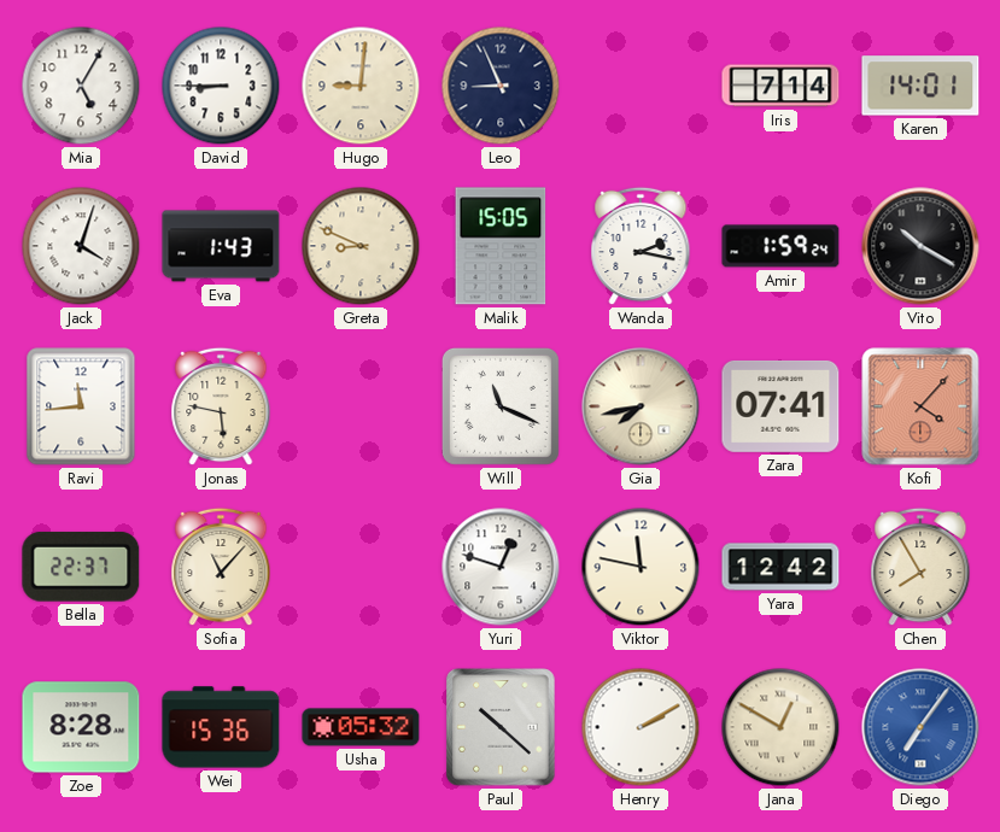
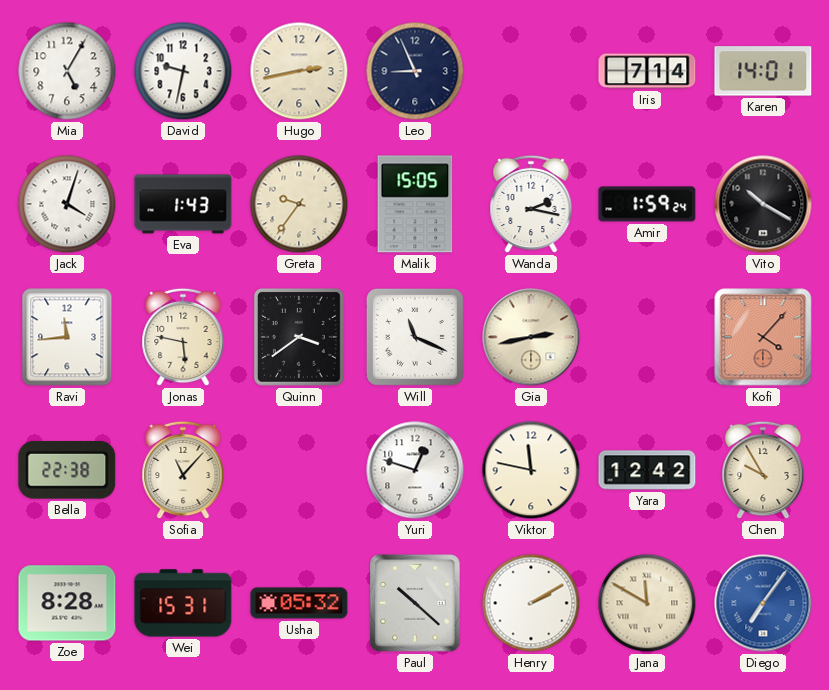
David: 8:45 -> 9:32
Hugo: 9:01 -> 2:43
Greta: 8:49 -> 9:36
Quinn: none -> 3:39
Gia: 7:43 -> 2:43
Zara: 07:41 -> none
Bella: 22:37 -> 22:38
Chen: 7:55 -> 9:55
Wei: 15:36 -> 15:31
Jana: 12:50 -> 11:50
